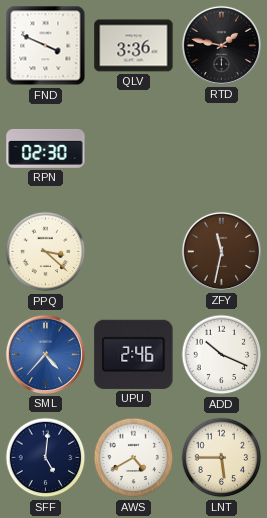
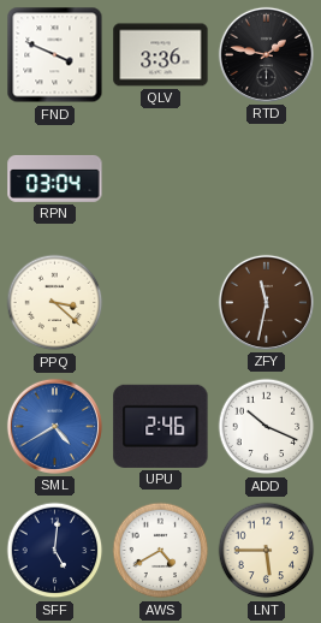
RPN: 02:30 -> 03:04
SML: 4:37 -> 4:40
